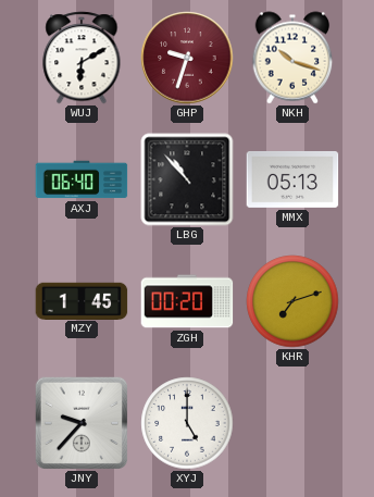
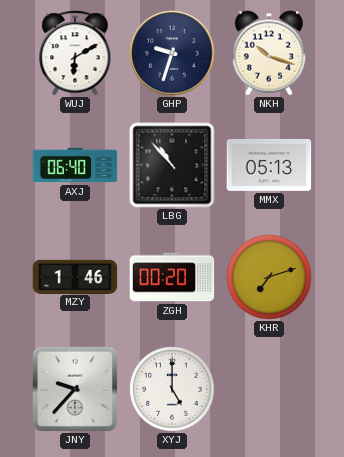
GHP dial: burgundy -> navy
MZY: 1:45 -> 1:46
